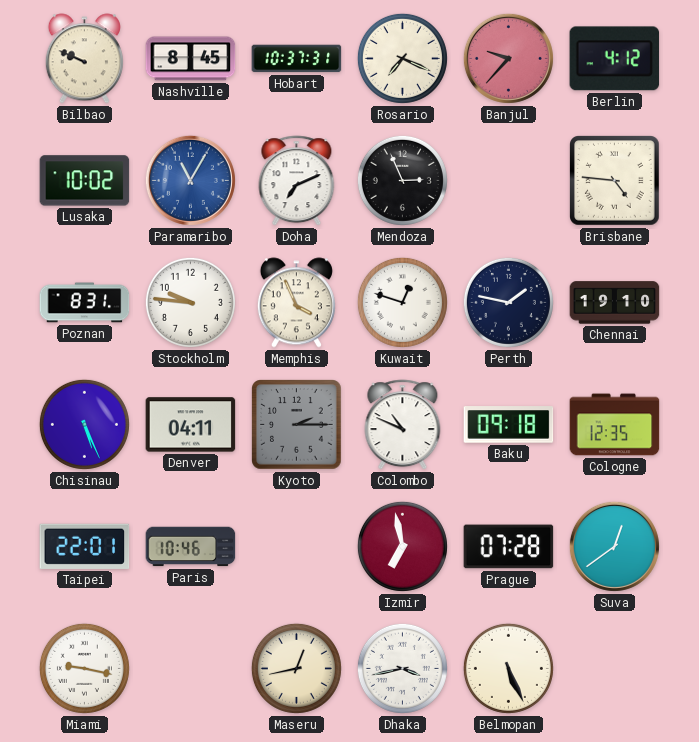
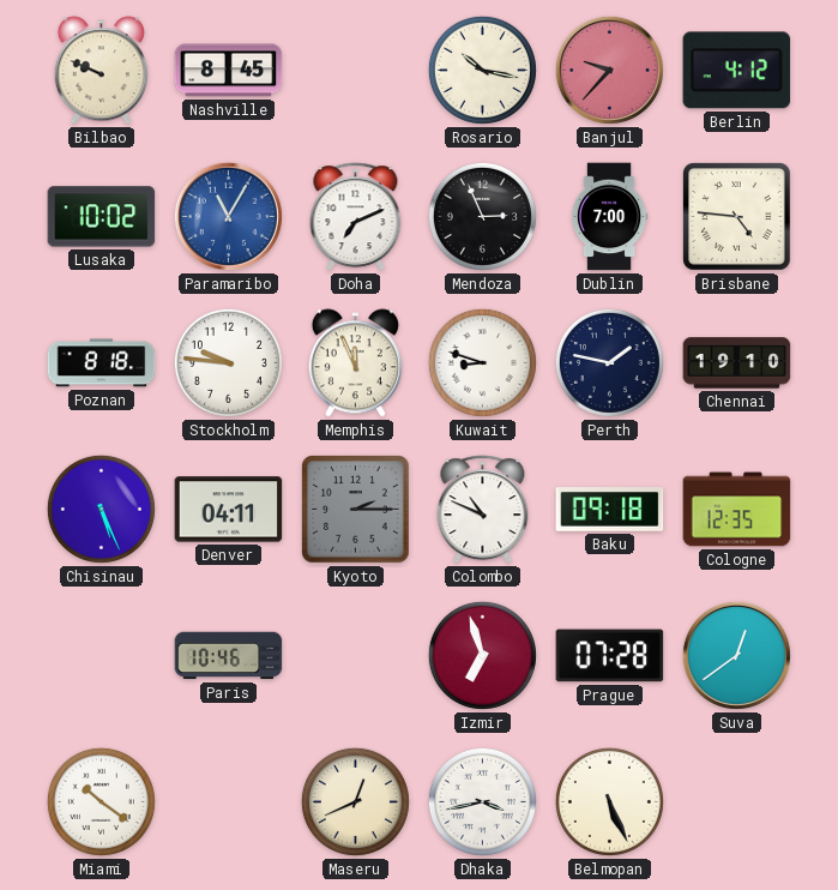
Hobart: 10:37 -> none
Rosario: 7:19 -> 10:17
Dublin: none -> 7:00
Poznan: 8:31 -> 8:18
Memphis: 3:56 -> 11:56
Kuwait: 12:48 -> 8:48
Taipei: 22:01 -> none
Izmir: 6:58 -> 6:57
Miami: 9:17 -> 10:21
Maseru: 12:43 -> 12:41
